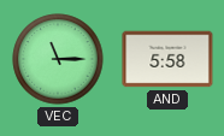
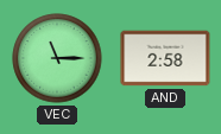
AND: 5:58 -> 2:58
